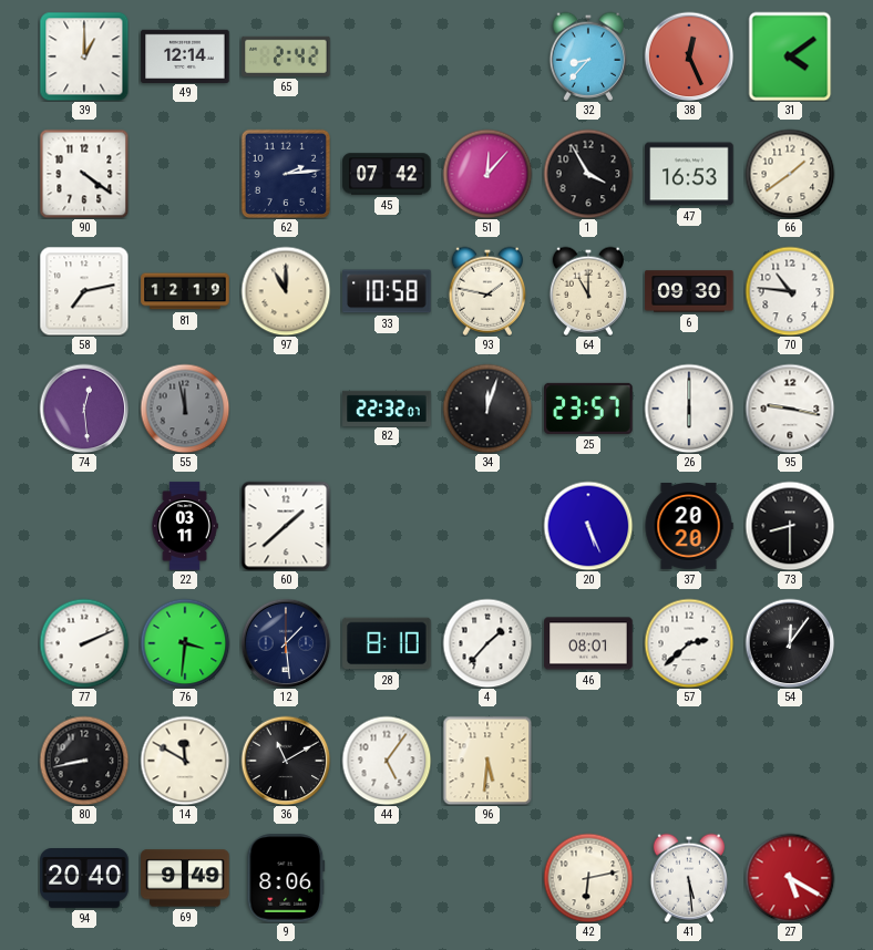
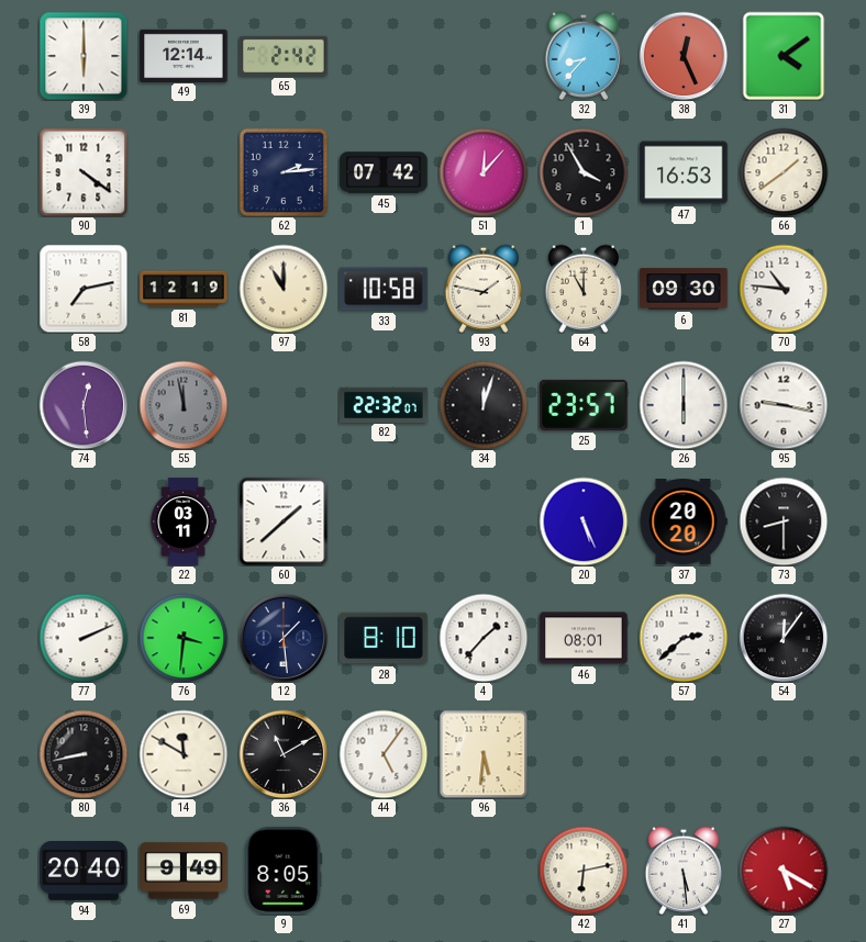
39: 1:00 -> 6:00
9: 8:06 -> 8:05
